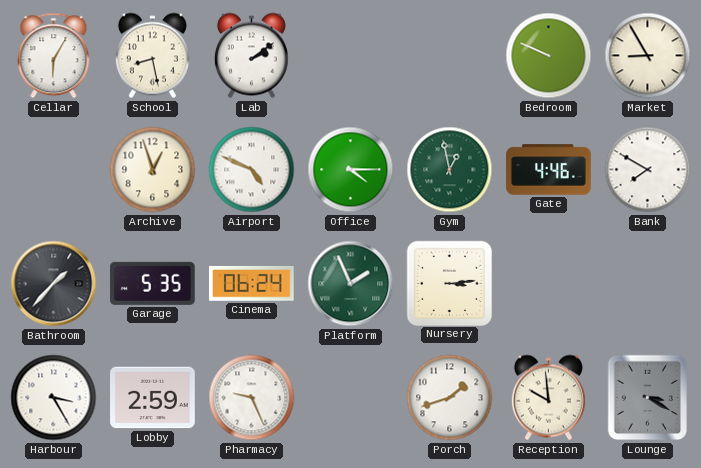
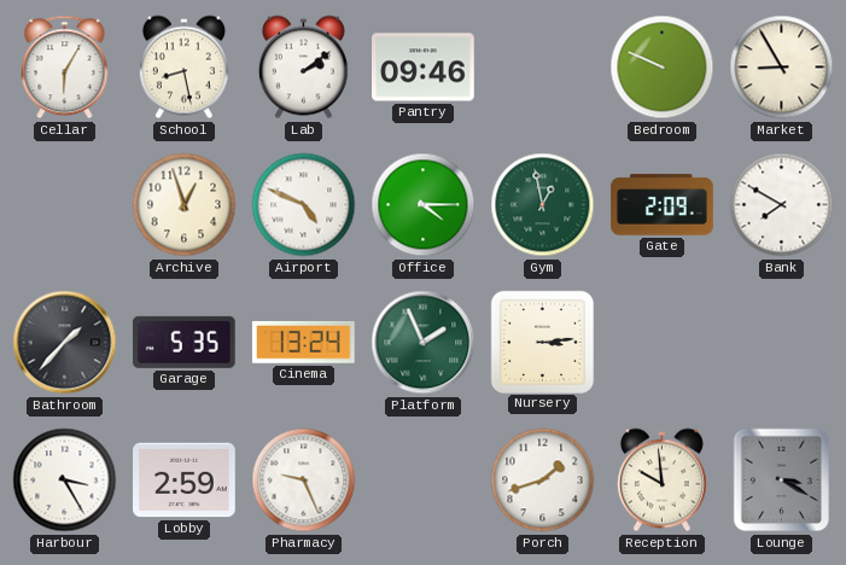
Pantry: none -> 09:46
Gate: 4:46 -> 2:09
Cinema: 06:24 -> 13:24
